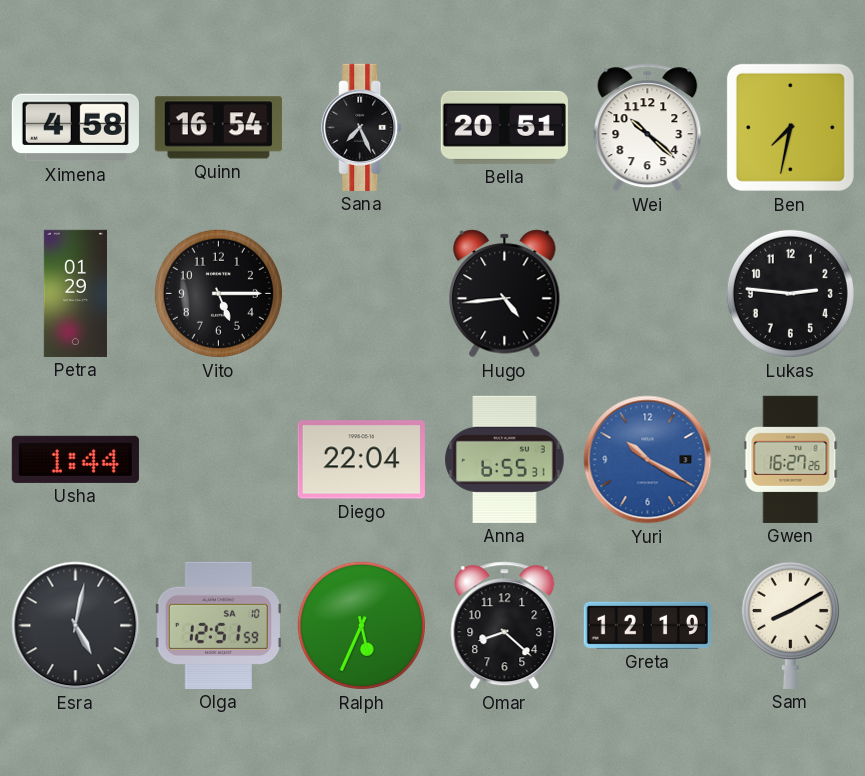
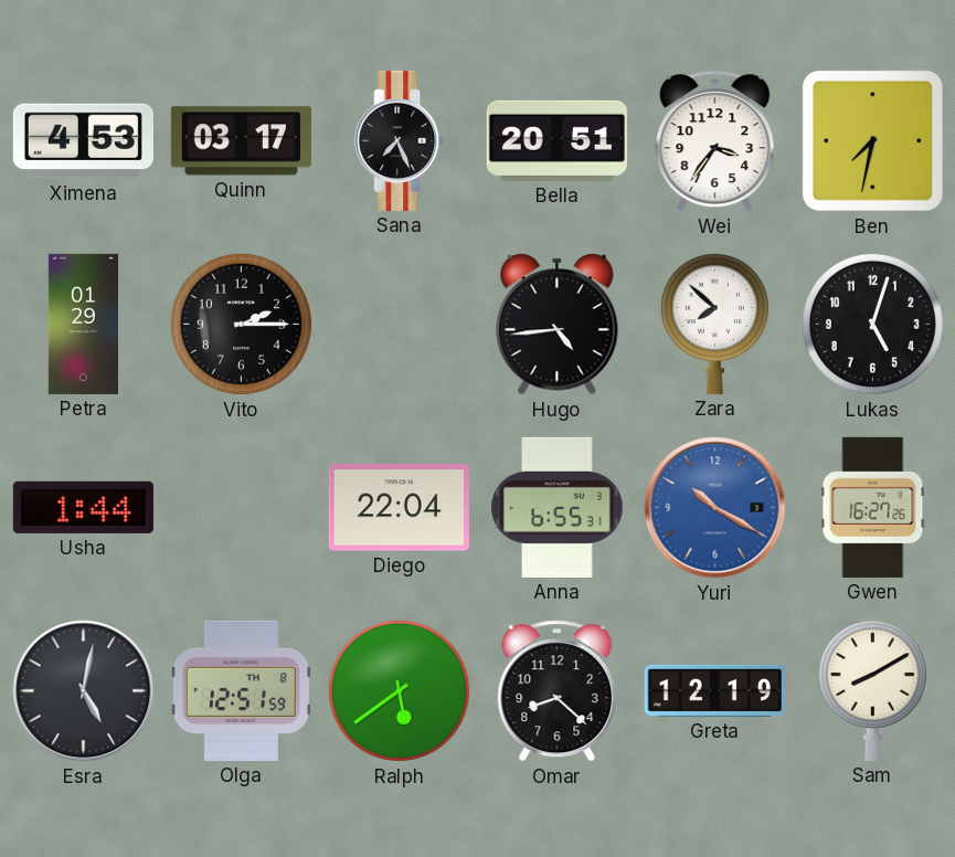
Ximena: 4:58 -> 4:53
Quinn: 16:54 -> 03:17
Wei: 10:22 -> 3:36
Vito: 5:15 -> 2:15
Zara: none -> 7:52
Lukas: 2:46 -> 5:03
Olga date: SA 10 -> TH 8
Ralph: 5:34 -> 5:39
